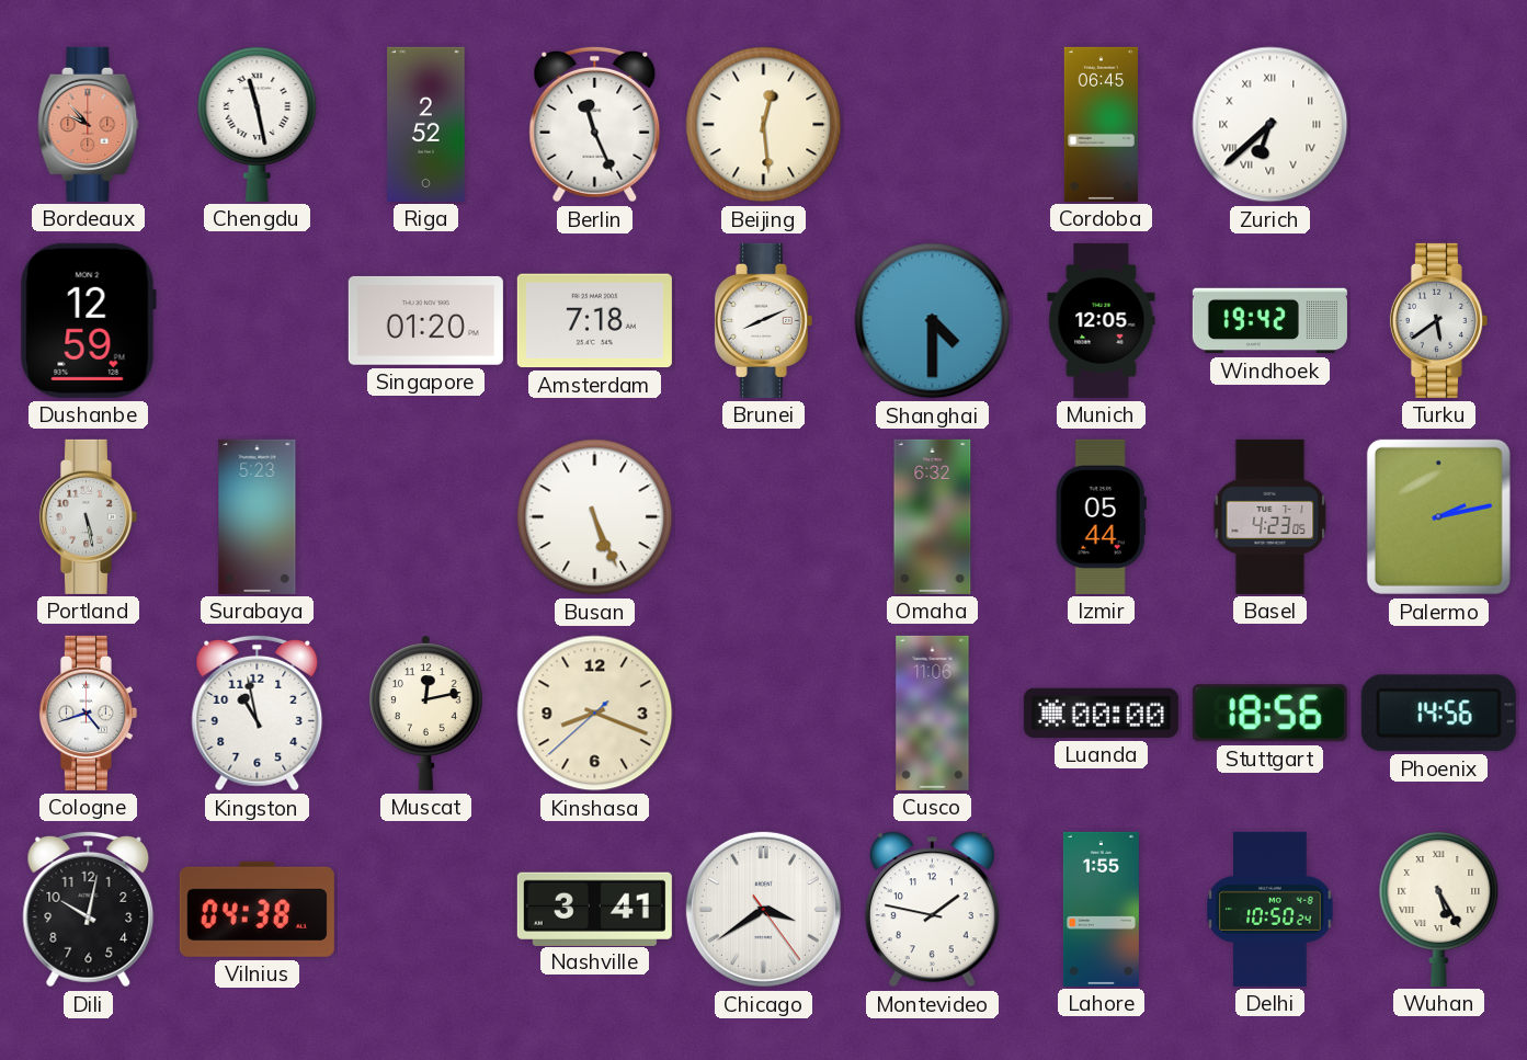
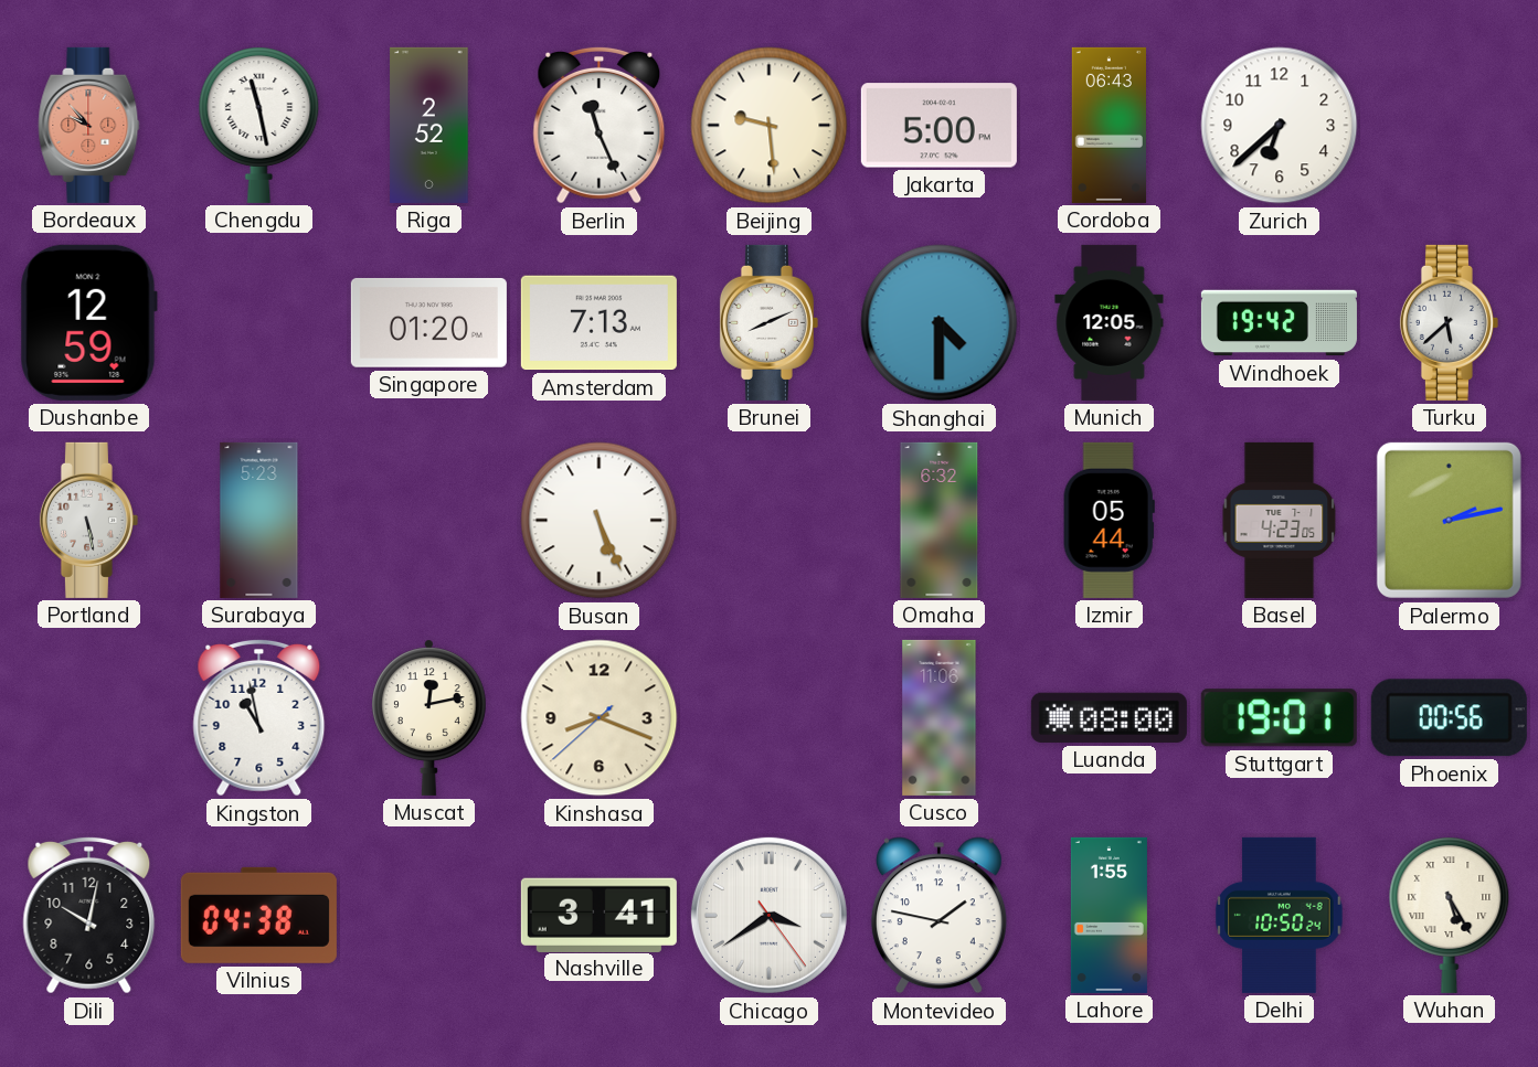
Beijing: 12:29 -> 9:29
Jakarta: none -> 5:00
Cordoba: 06:45 -> 06:43
Zurich numerals: Roman -> Arabic
Amsterdam: 7:18 -> 7:13
Turku: 5:39 -> 5:38
Cologne: 4:42 -> none
Luanda: 00:00 -> 08:00
Stuttgart: 18:56 -> 19:01
Phoenix: 14:56 -> 00:56
